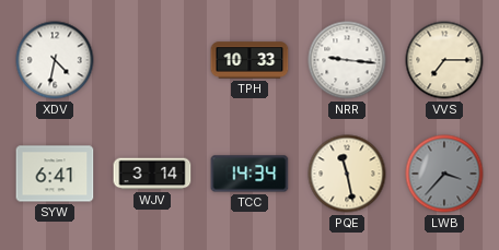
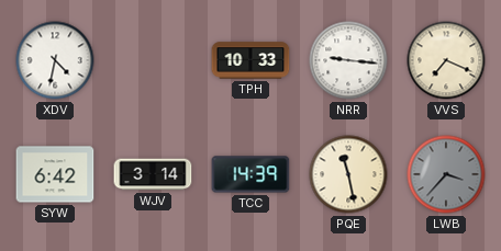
VVS: 7:15 -> 7:19
SYW: 6:41 -> 6:42
TCC: 14:34 -> 14:39
